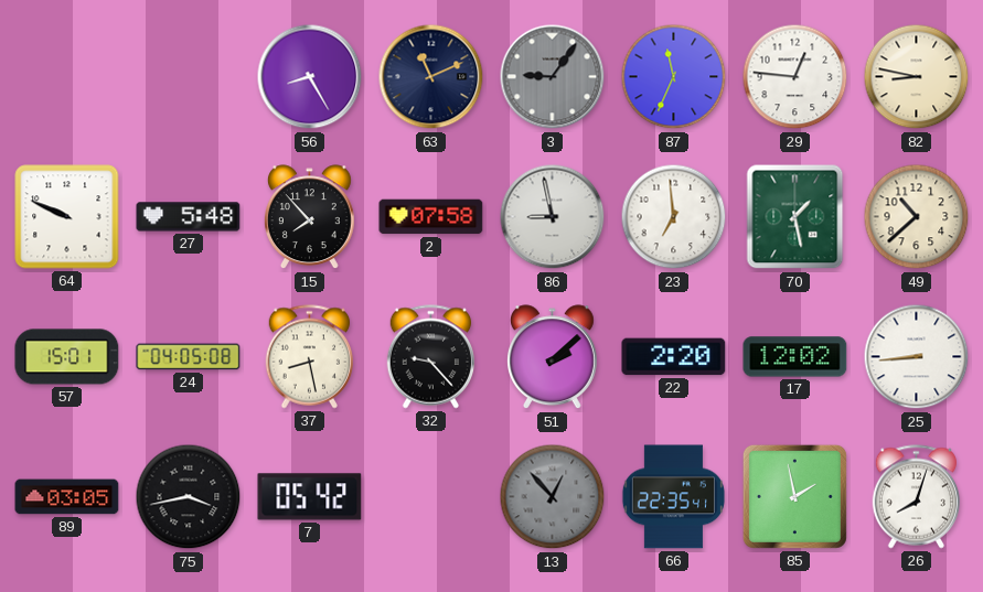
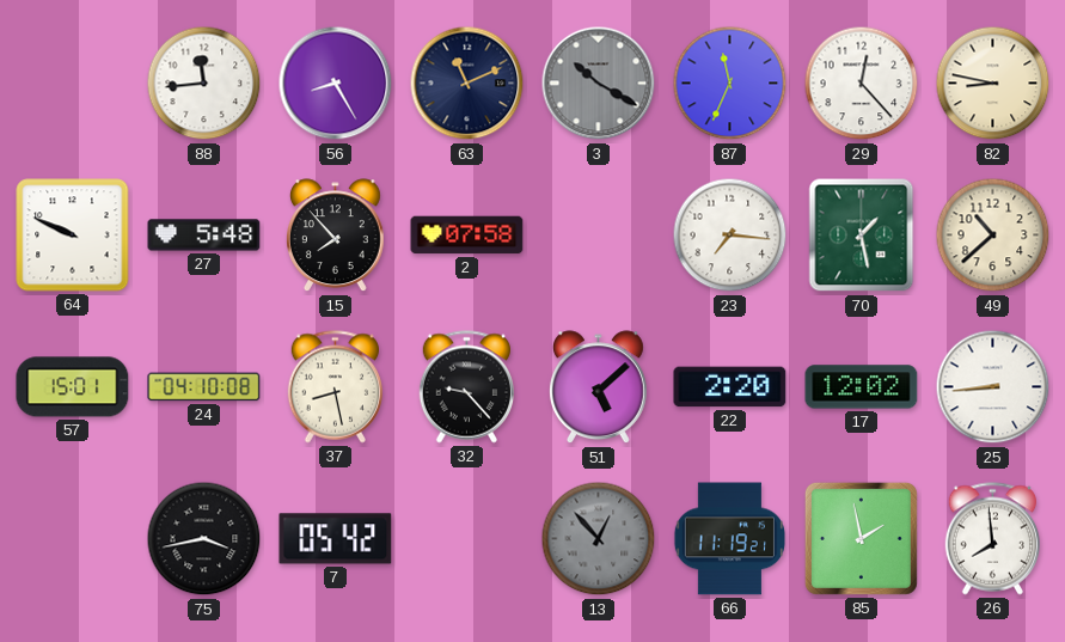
88: none -> 11:44
3: 9:06 -> 10:20
29: 12:46 -> 12:23
86: 8:58 -> none
23: 6:59 -> 7:16
24: 04:05 -> 04:10
51: 2:08 -> 5:08
89: 03:05 -> none
66: 22:35 -> 11:19
26: 8:03 -> 7:59
